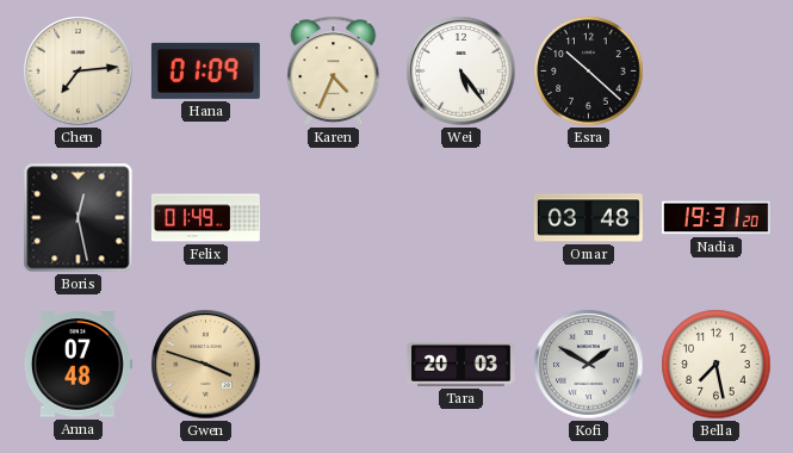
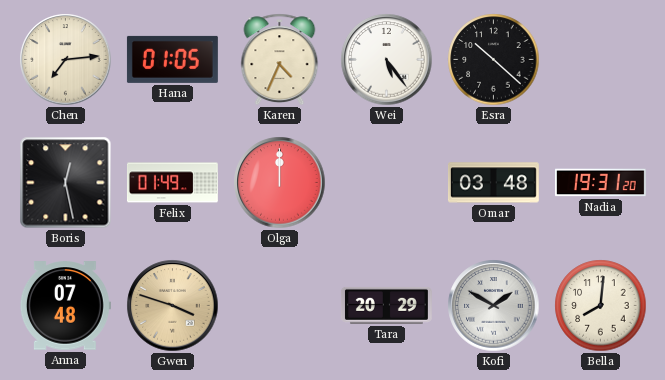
Hana: 01:09 -> 01:05
Olga: none -> 12:00
Tara: 20:03 -> 20:29
Bella: 7:28 -> 8:01
